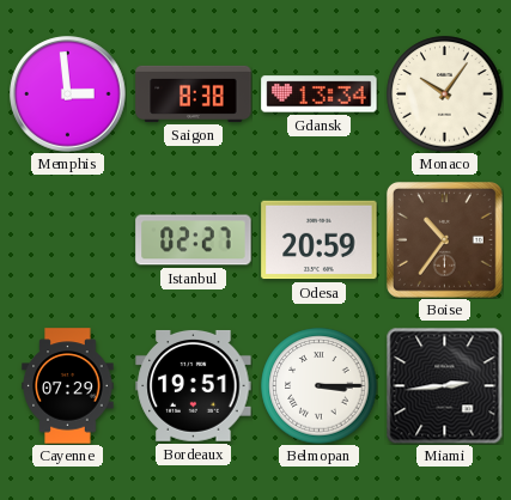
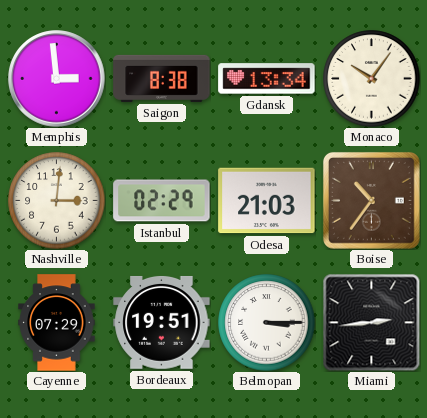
Nashville: none -> 3:01
Istanbul: 02:27 -> 02:29
Odesa: 20:59 -> 21:03
